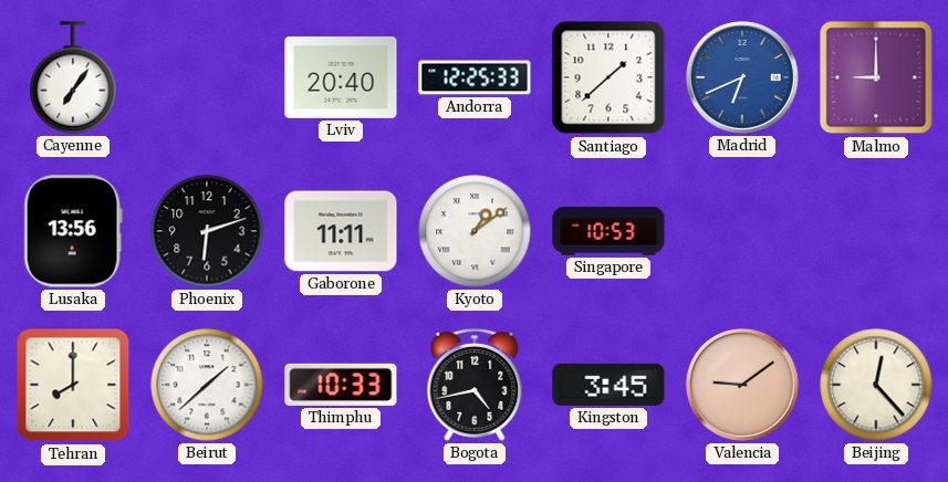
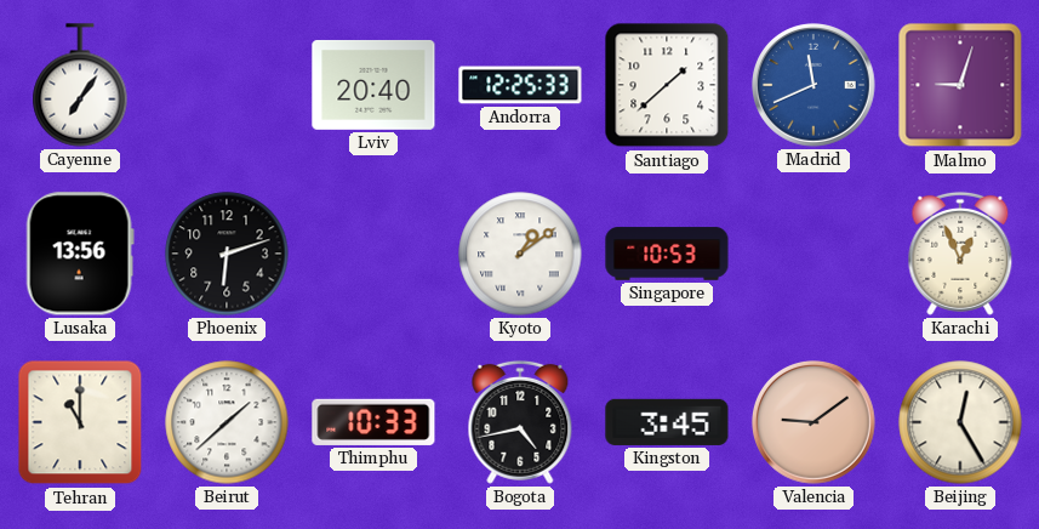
Madrid: 6:41 -> 11:41
Malmo: 9:00 -> 9:03
Gaborone: 11:11 -> none
Karachi: none -> 12:56
Tehran: 8:00 -> 11:00
Beijing: 12:23 -> 12:25
